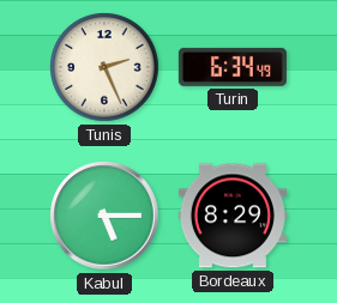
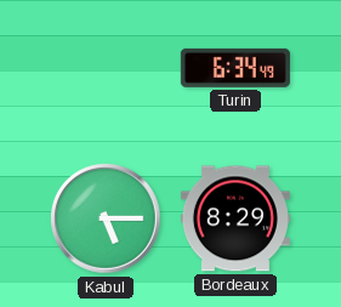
Tunis: 2:26 -> none
